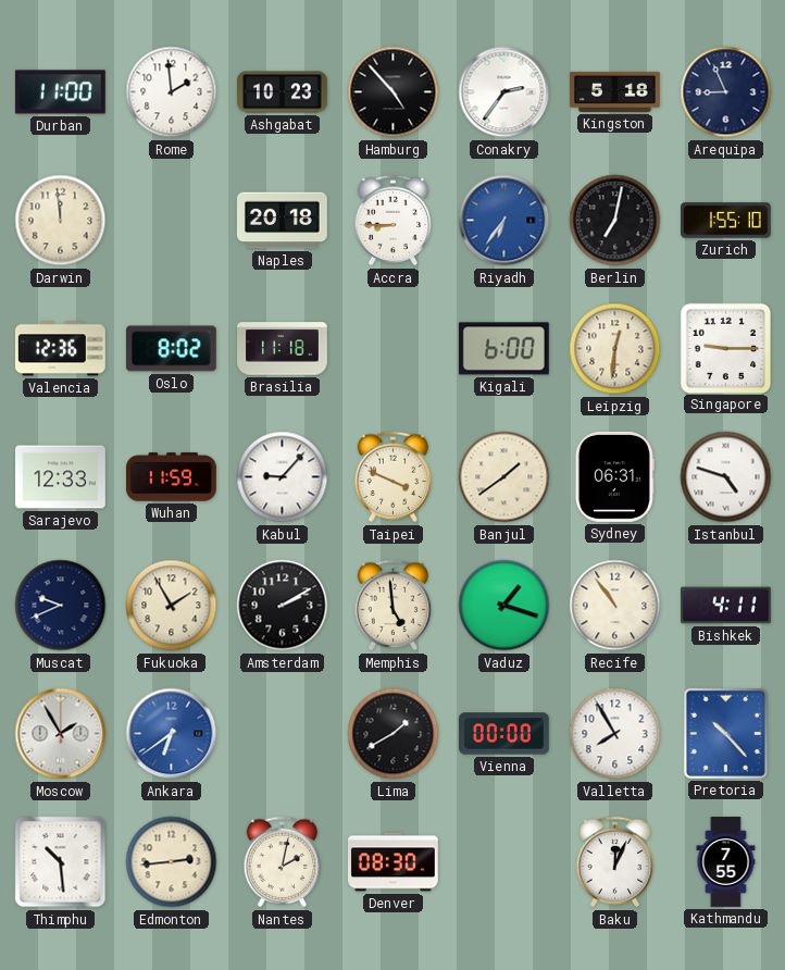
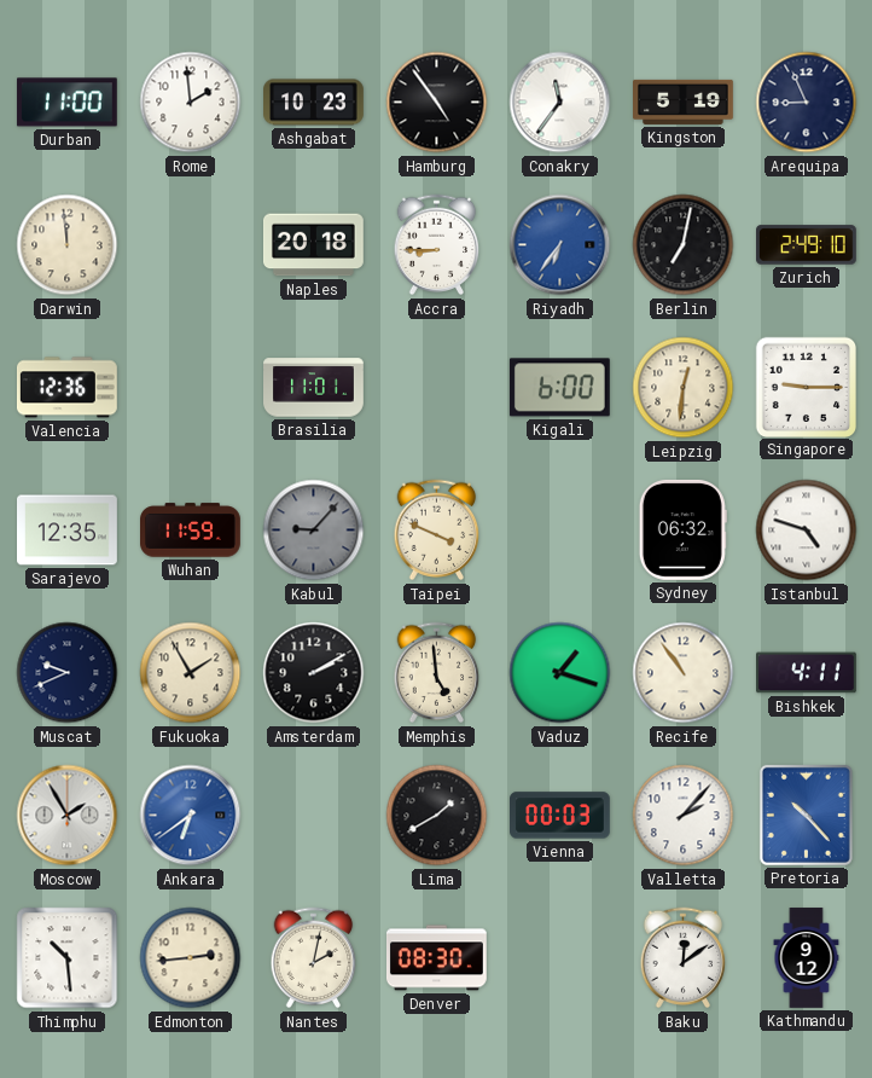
Hamburg: 4:53 -> 4:54
Conakry: 2:36 -> 11:36
Kingston: 5:18 -> 5:19
Zurich: 1:55 -> 2:49
Oslo: 8:02 -> none
Brasilia: 11:18 -> 11:01
Sarajevo: 12:33 -> 12:35
Kabul dial: white -> grey
Banjul: 1:39 -> none
Sydney: 06:31 -> 06:32
Vienna: 00:00 -> 00:03
Valletta: 7:55 -> 2:07
Baku: 12:04 -> 12:09
Kathmandu: 7:55 -> 9:12
